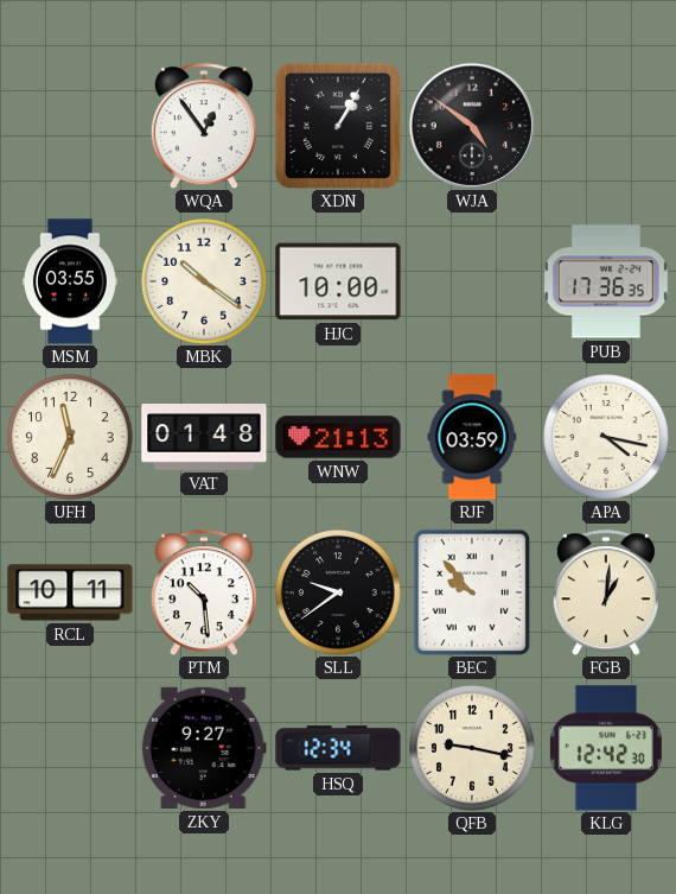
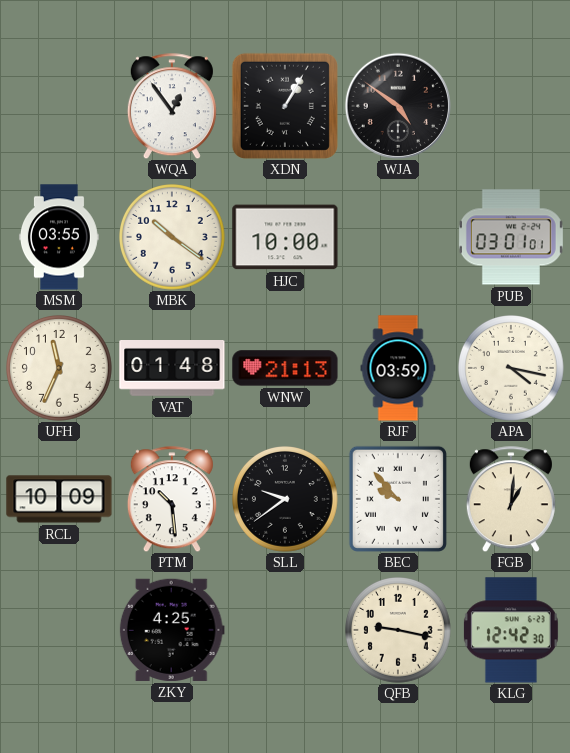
PUB: 17:36 -> 03:01
RCL: 10:11 -> 10:09
ZKY: 9:27 -> 4:25
HSQ: 12:34 -> none
